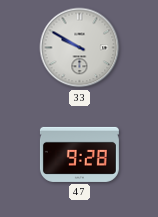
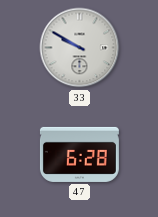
47: 9:28 -> 6:28
